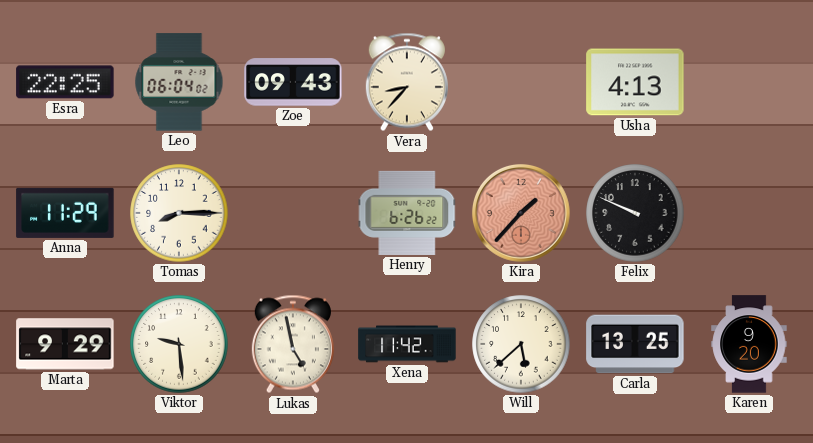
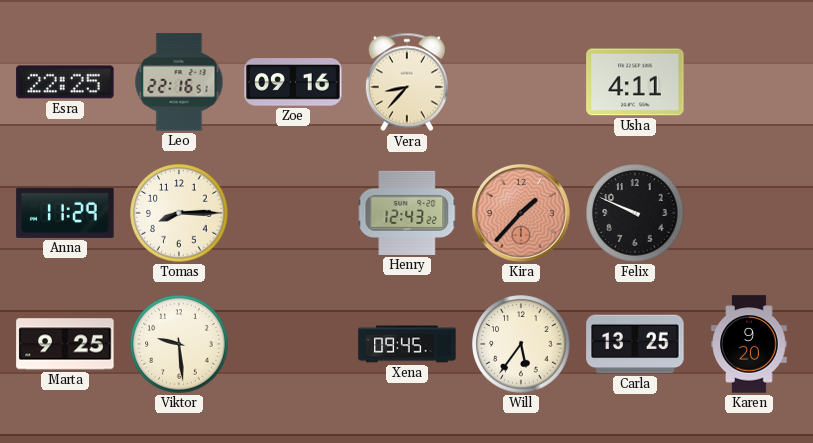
Leo: 06:04 -> 22:16
Zoe: 09:43 -> 09:16
Usha: 4:13 -> 4:11
Henry: 6:26 -> 12:43
Marta: 9:29 -> 9:25
Lukas: 4:58 -> none
Xena: 11:42 -> 09:45
Will: 5:38 -> 5:36
